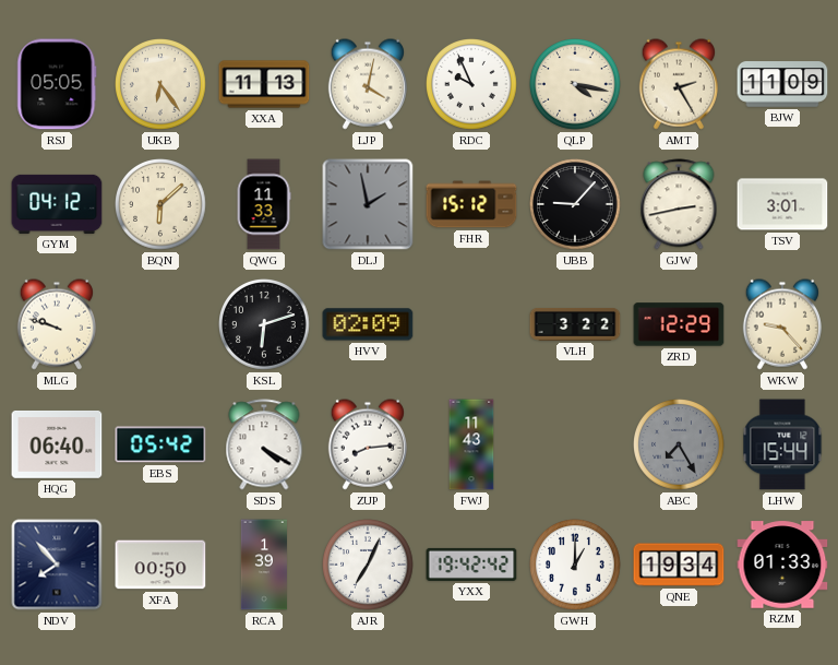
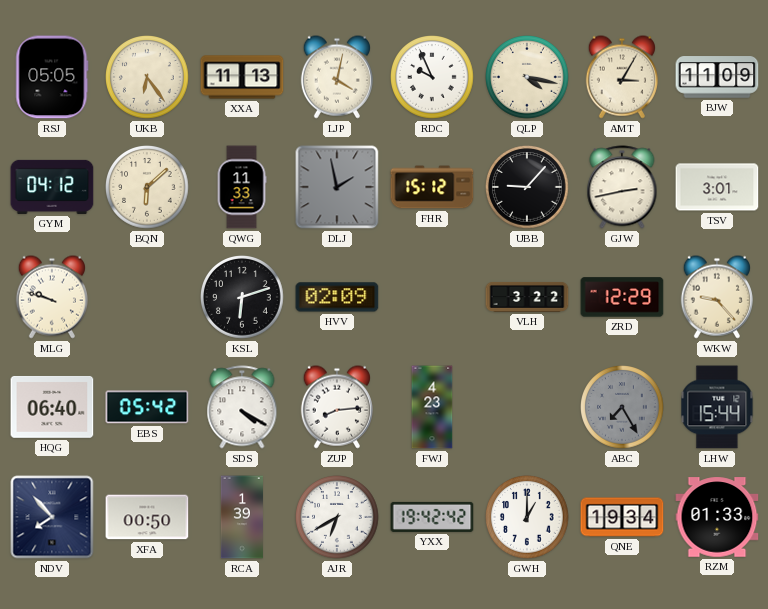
AMT: 2:25 -> 3:05
FWJ: 11:43 -> 4:23
AJR: 7:04 -> 6:40
